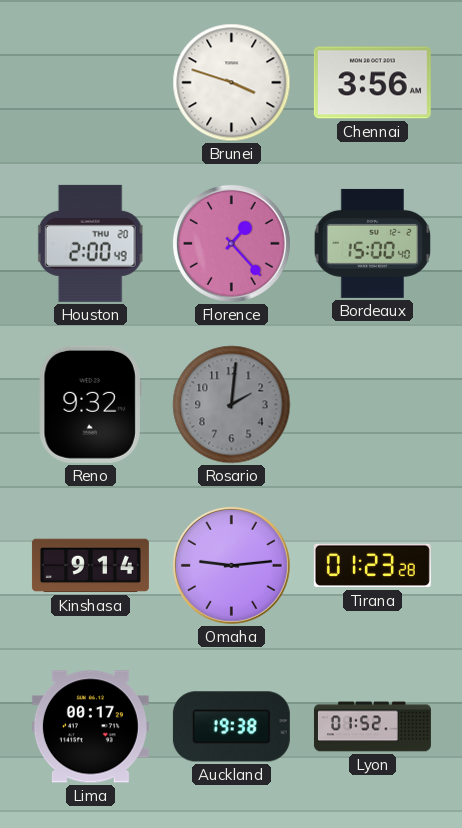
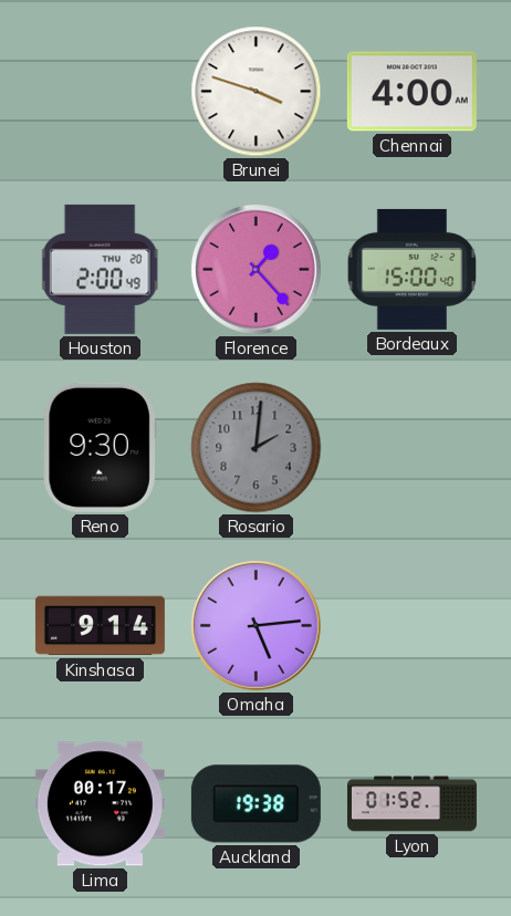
Chennai: 3:56 -> 4:00
Reno: 9:32 -> 9:30
Omaha: 9:14 -> 5:14
Tirana: 01:23 -> none
